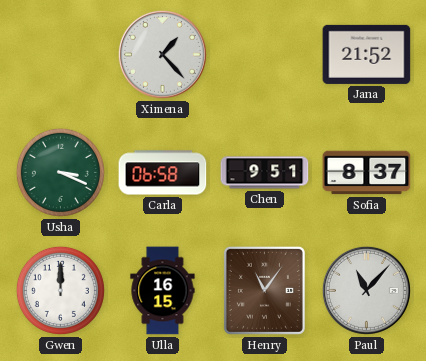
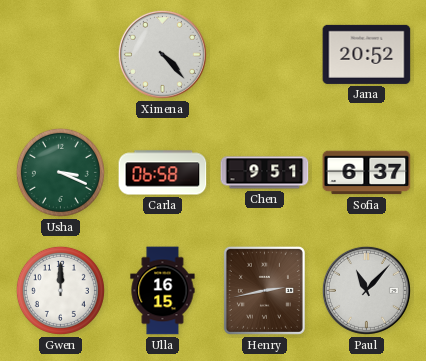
Ximena: 1:23 -> 4:23
Jana: 21:52 -> 20:52
Sofia: 8:37 -> 6:37
Henry: 11:06 -> 2:43
